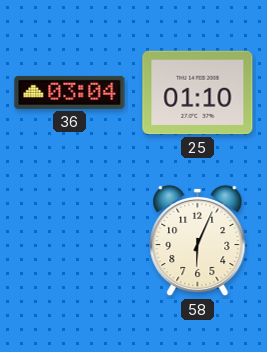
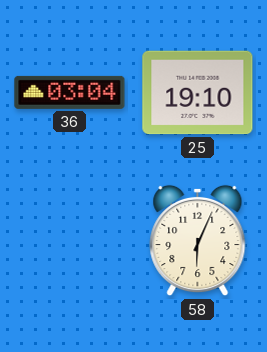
25: 01:10 -> 19:10
